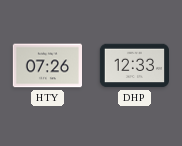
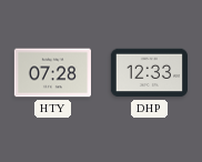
HTY: 07:26 -> 07:28
